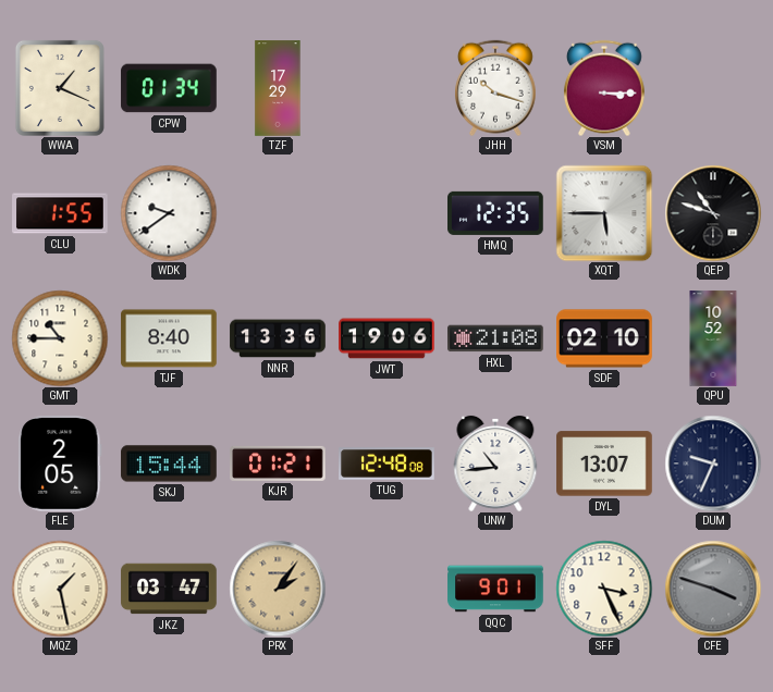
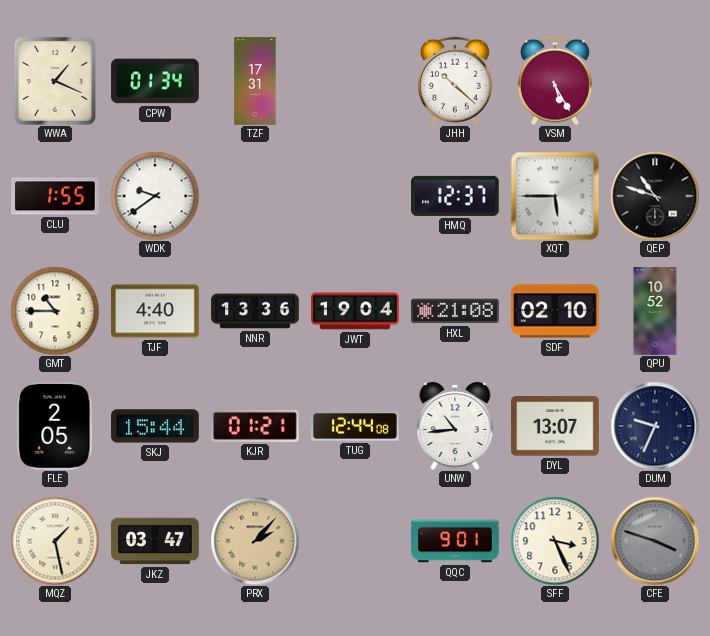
TZF: 17:29 -> 17:31
JHH: 10:18 -> 10:22
VSM: 3:15 -> 5:25
HMQ: 12:35 -> 12:37
TJF: 8:40 -> 4:40
JWT: 19:06 -> 19:04
TUG: 12:48 -> 12:44
PRX: 2:06 -> 2:07
